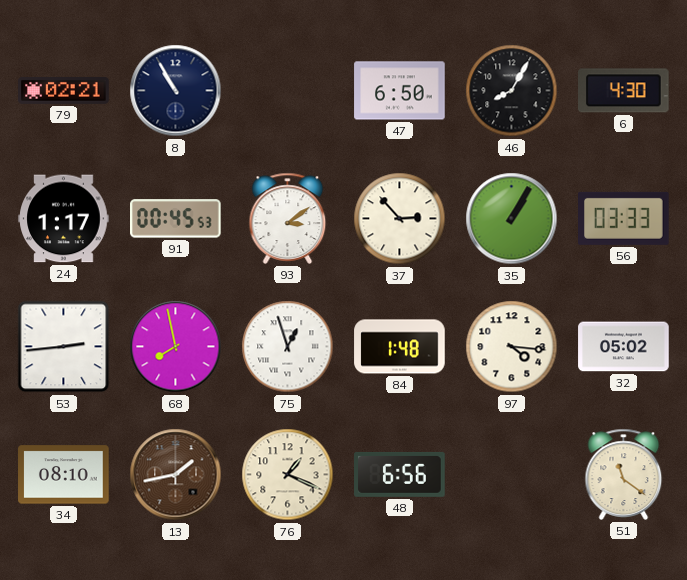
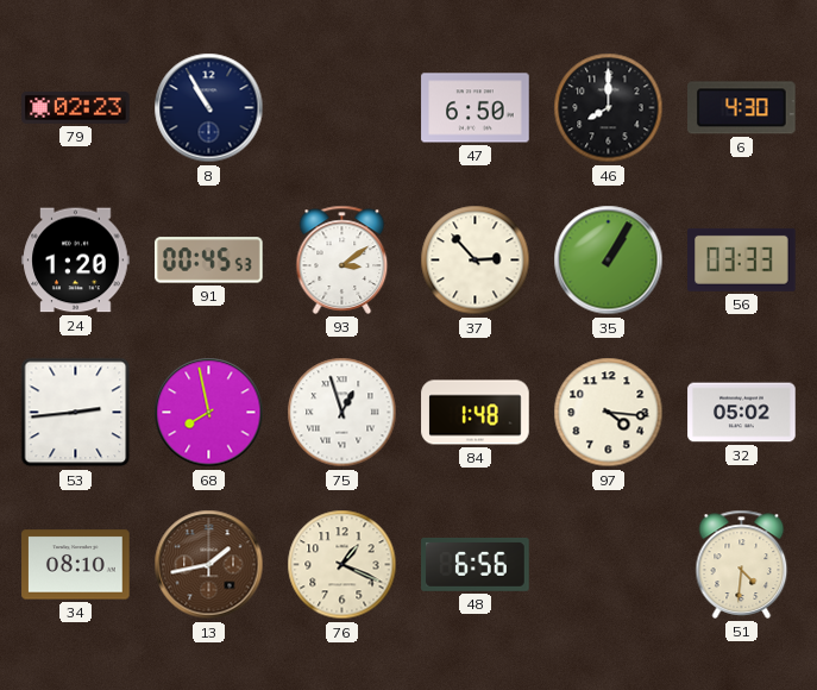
79: 02:21 -> 02:23
46: 8:05 -> 8:00
24: 1:17 -> 1:20
51: 11:21 -> 4:31
